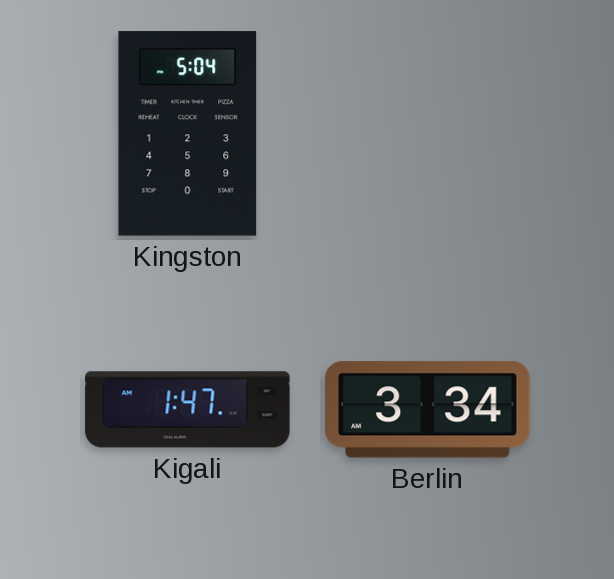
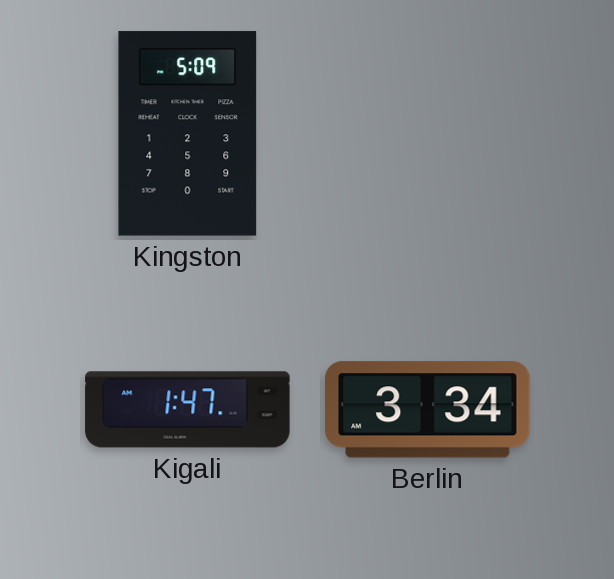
Kingston: 5:04 -> 5:09
